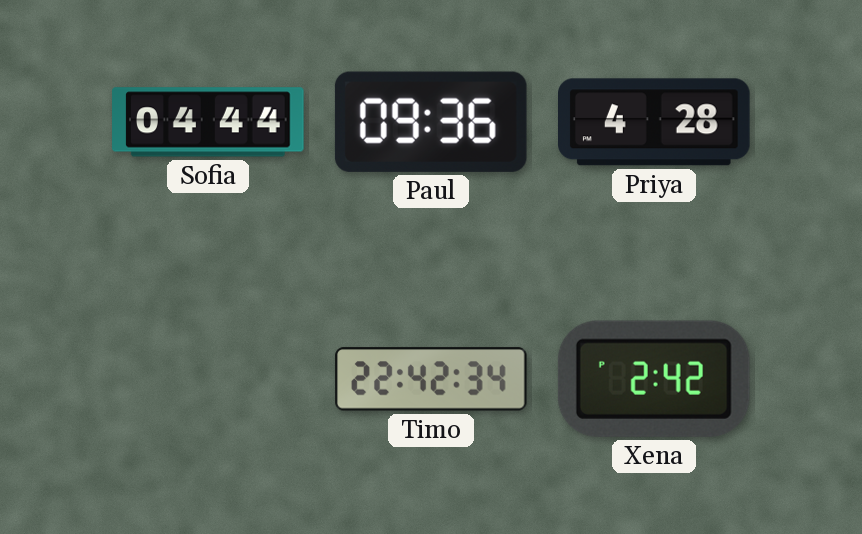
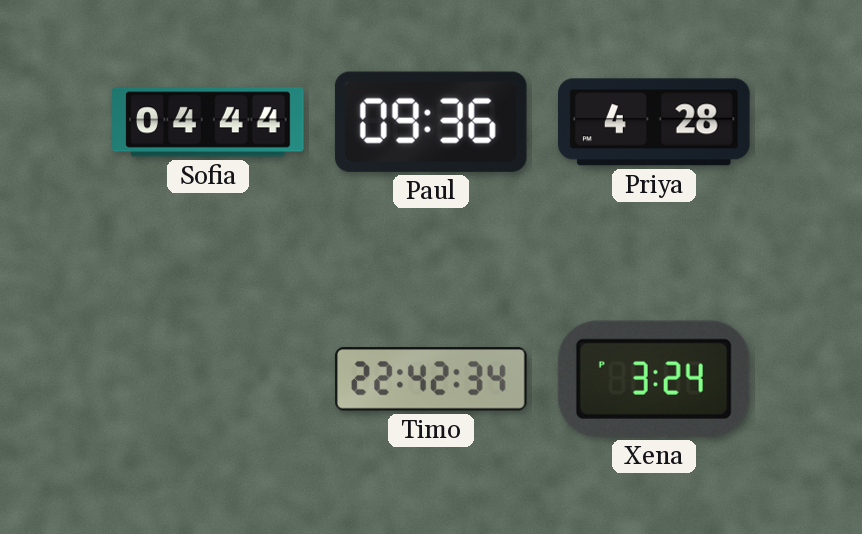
Xena: 2:42 -> 3:24
